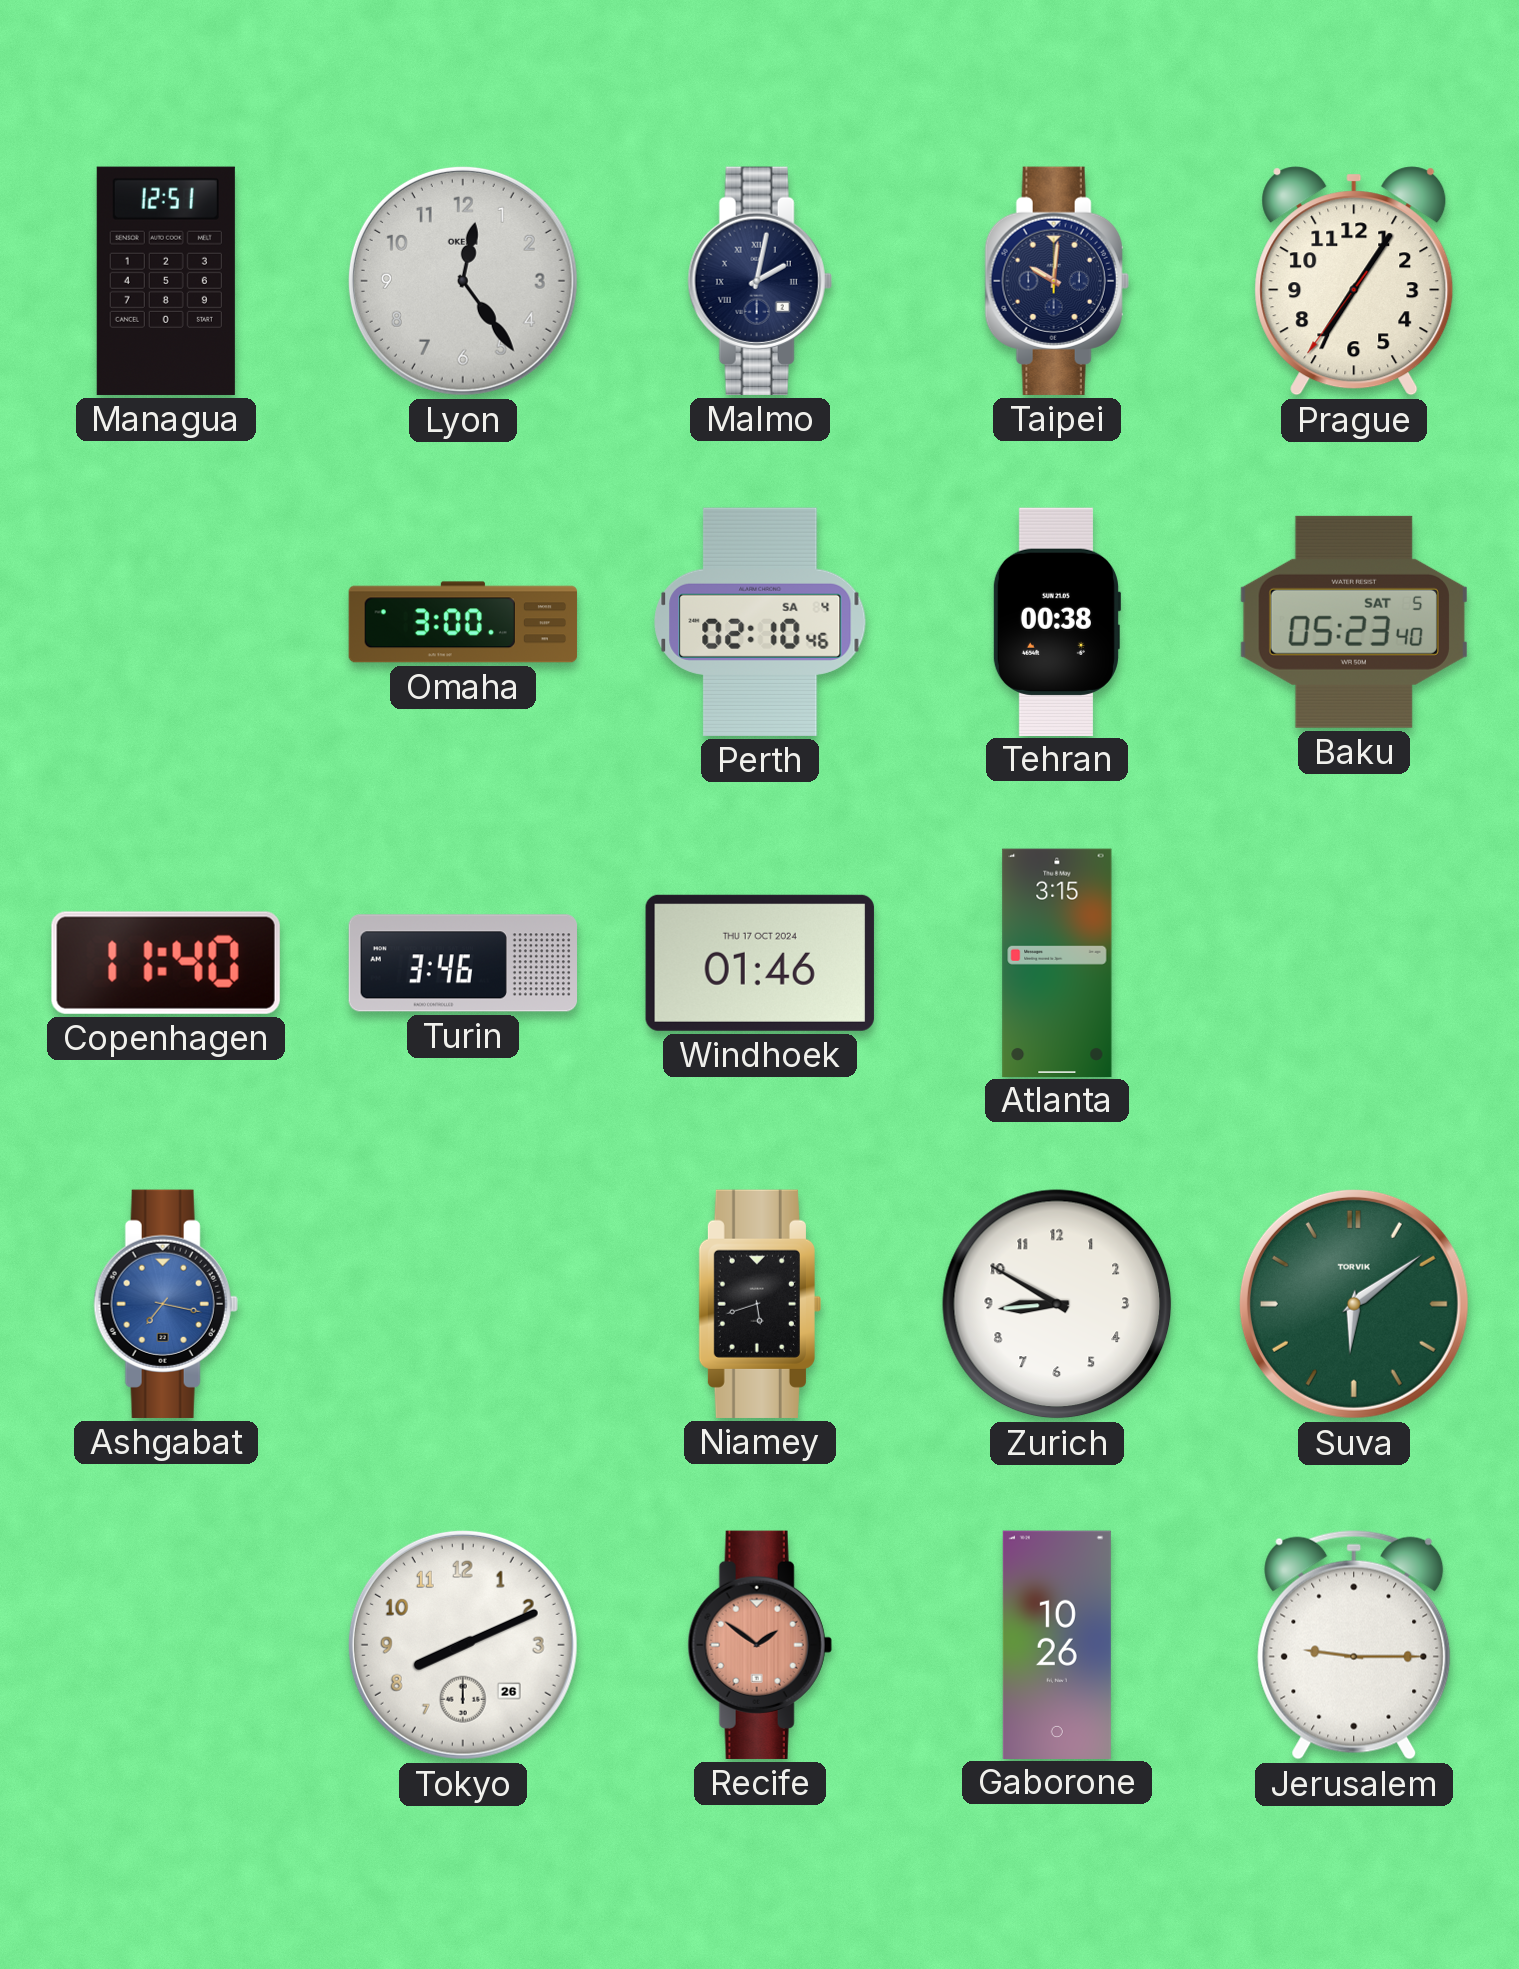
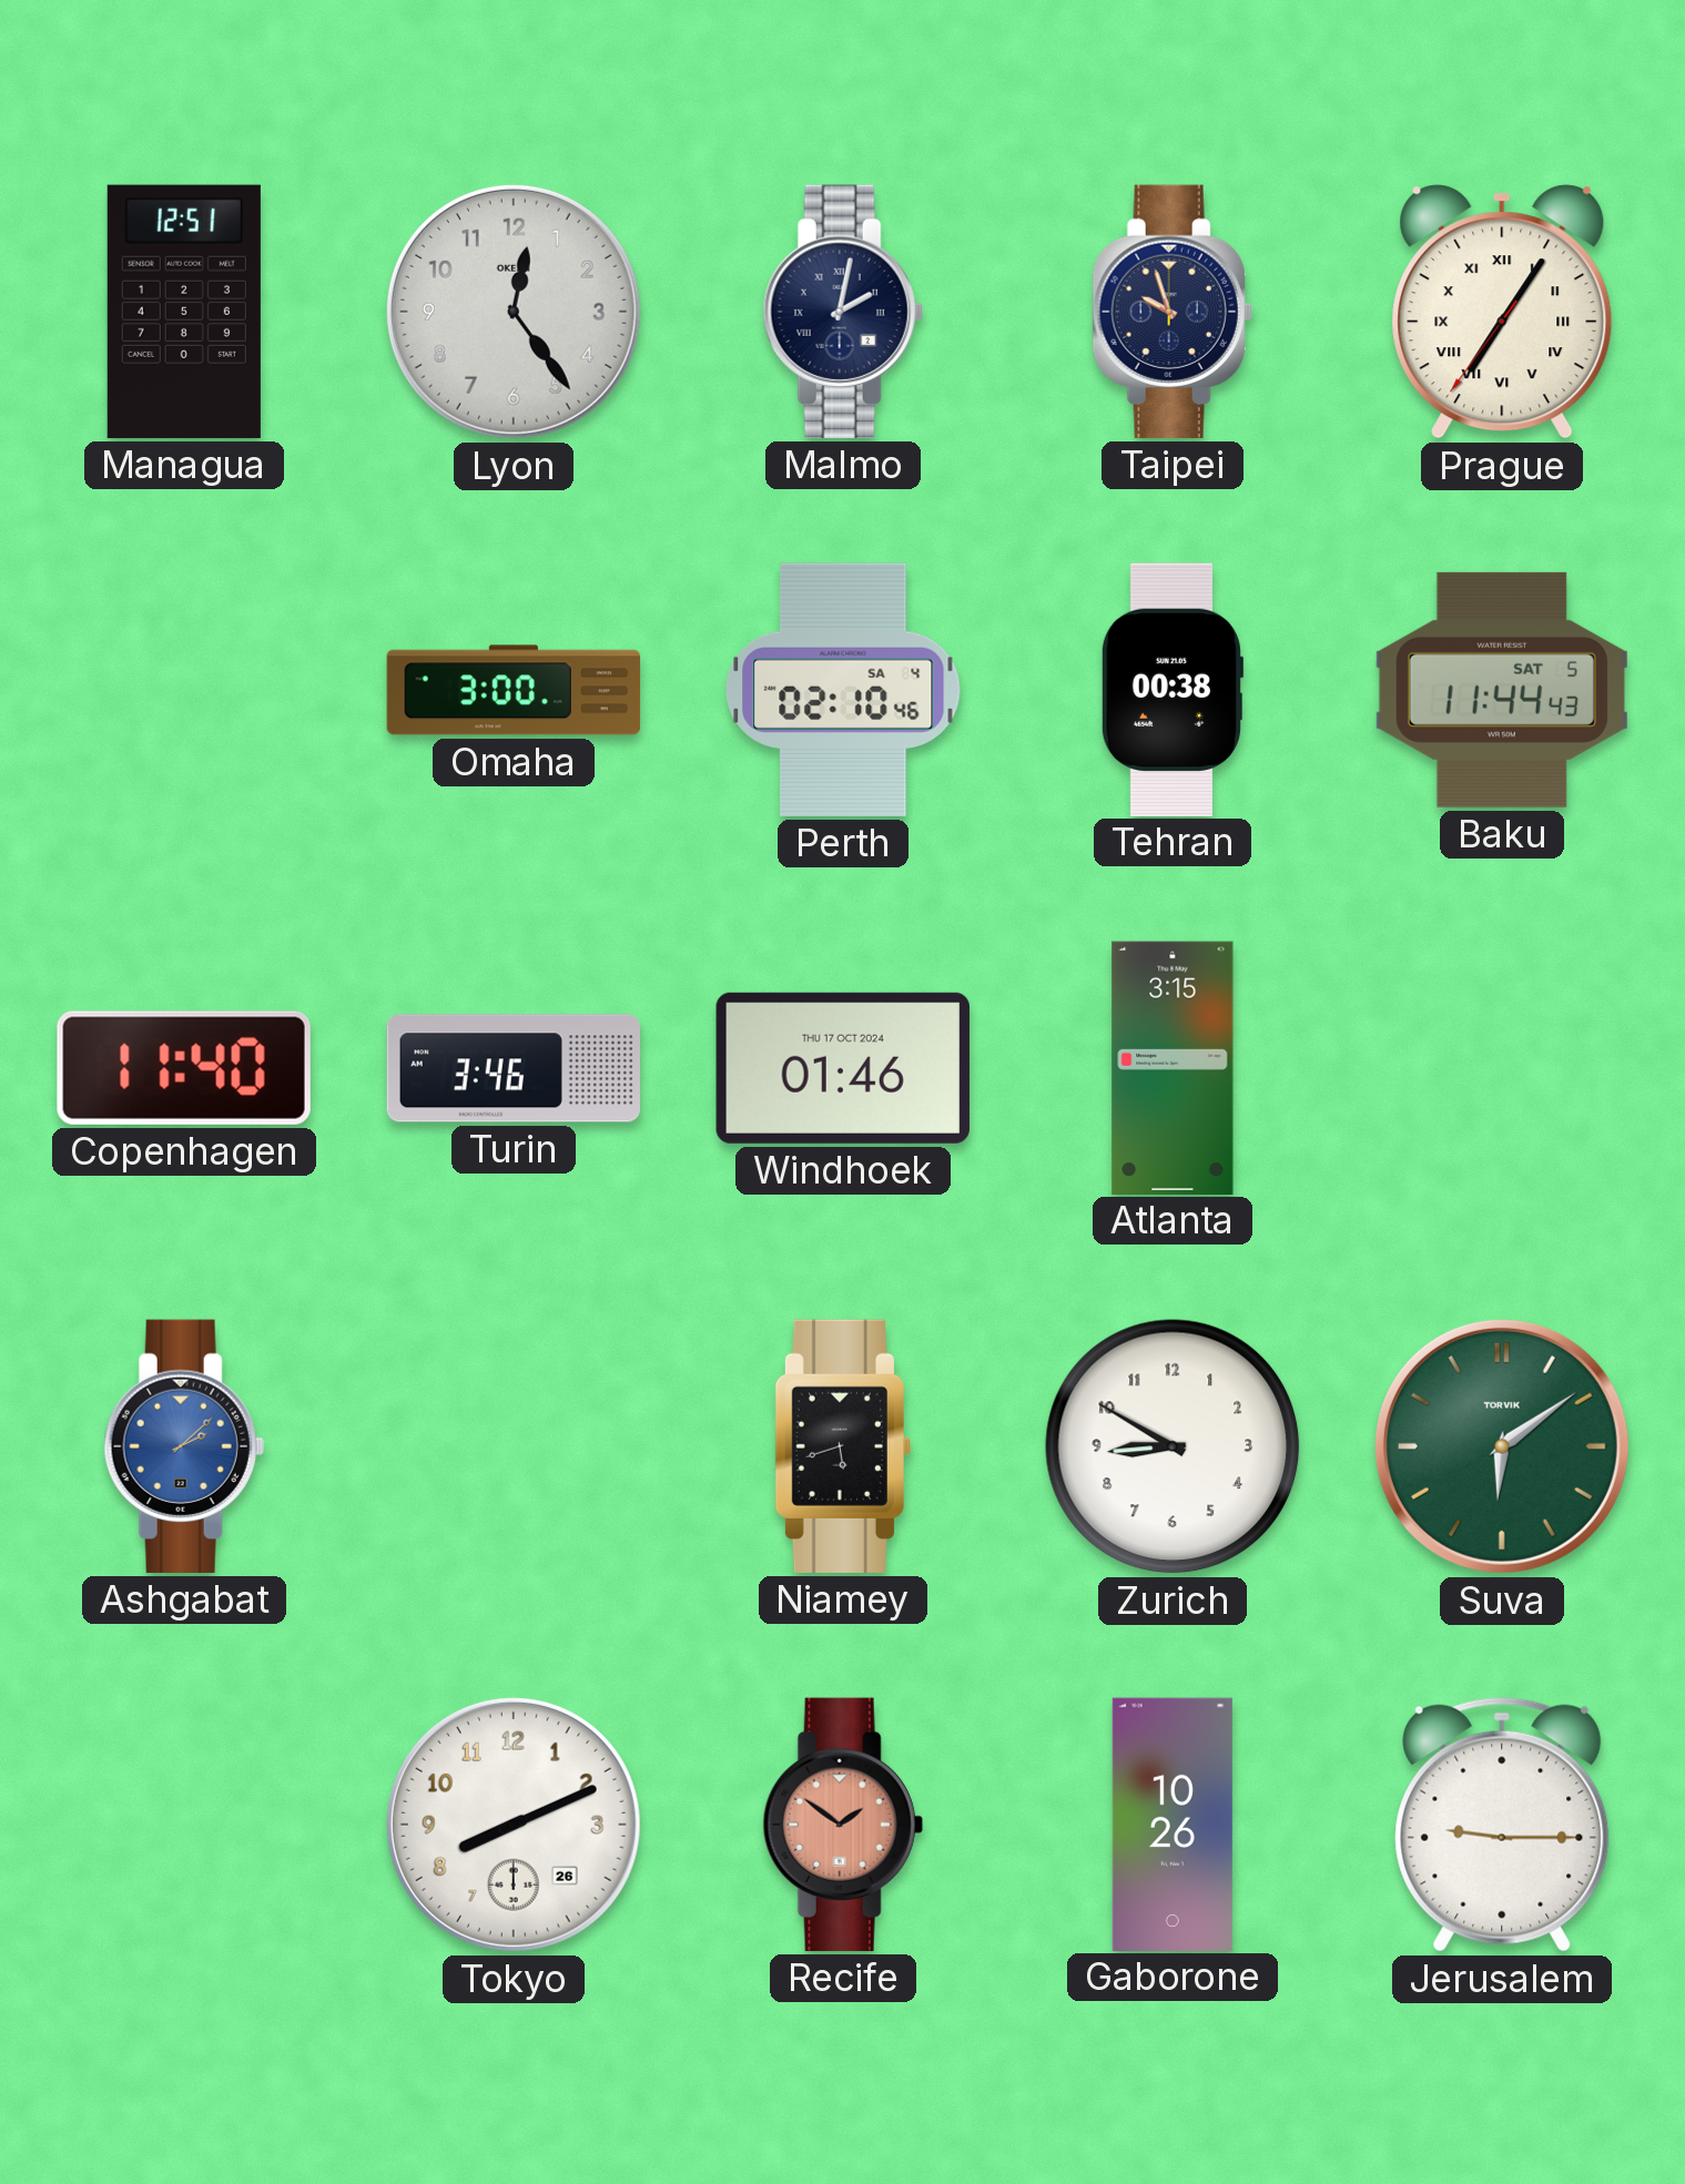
Taipei: 10:01 -> 9:57
Prague numerals: Arabic -> Roman
Baku: 05:23 -> 11:44
Ashgabat: 7:17 -> 2:08
